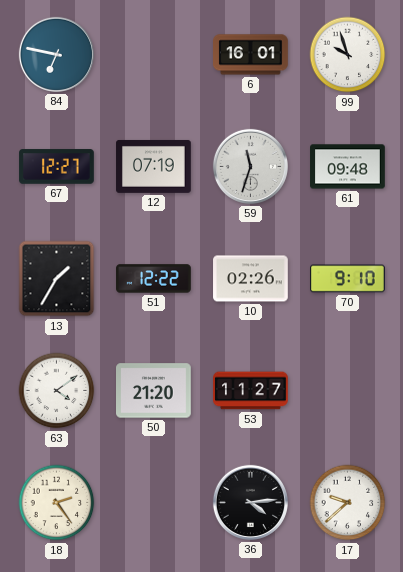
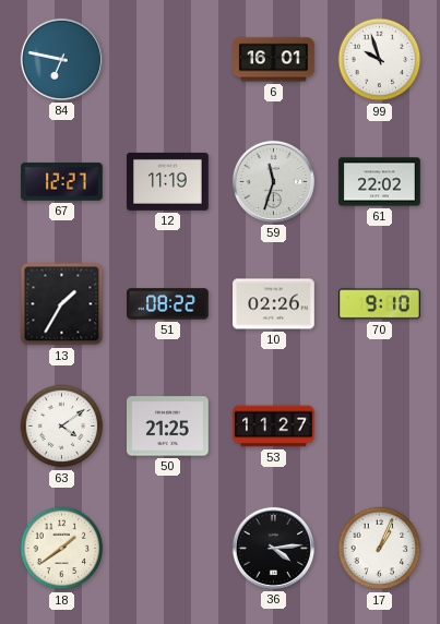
12: 07:19 -> 11:19
61: 09:48 -> 22:02
51: 12:22 -> 08:22
50: 21:20 -> 21:25
18: 2:24 -> 1:39
17: 9:38 -> 1:04
